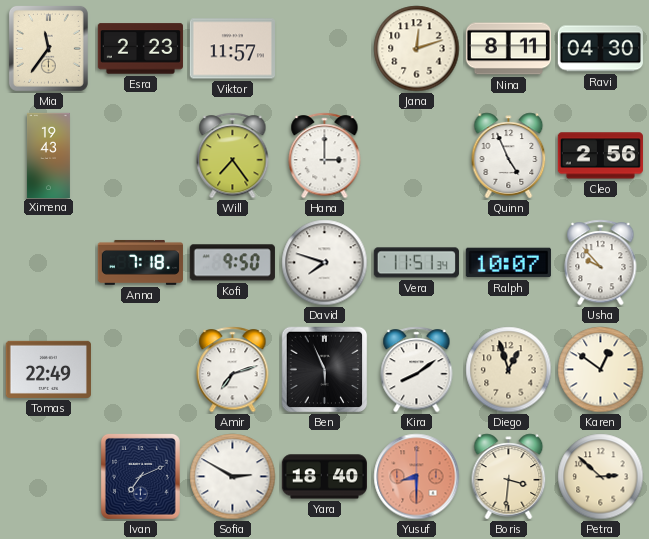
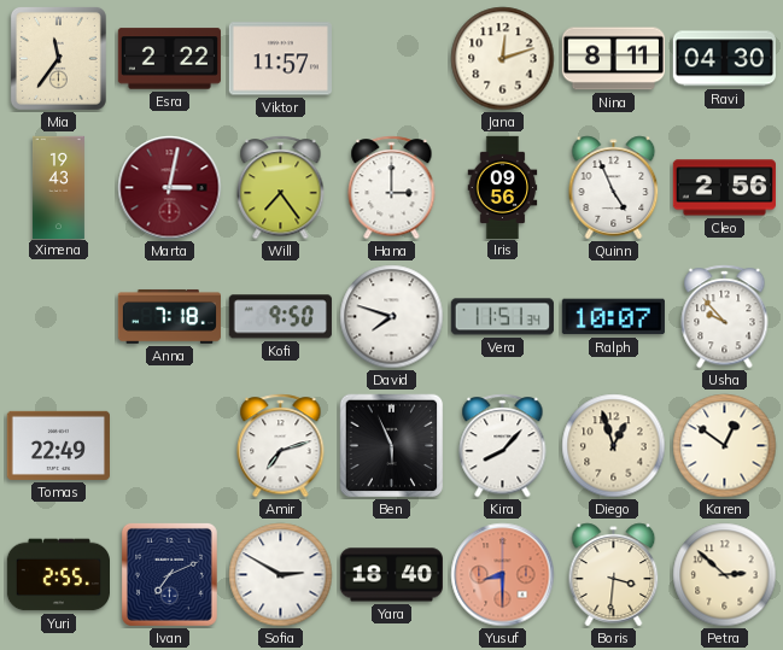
Esra: 2:23 -> 2:22
Marta: none -> 3:02
Iris: none -> 09:56
Kira: 8:09 -> 8:07
Yuri: none -> 2:55
